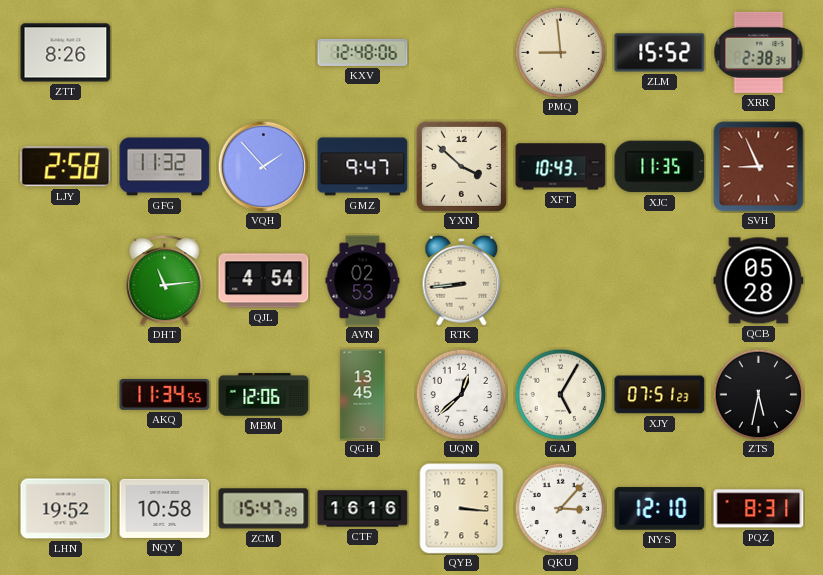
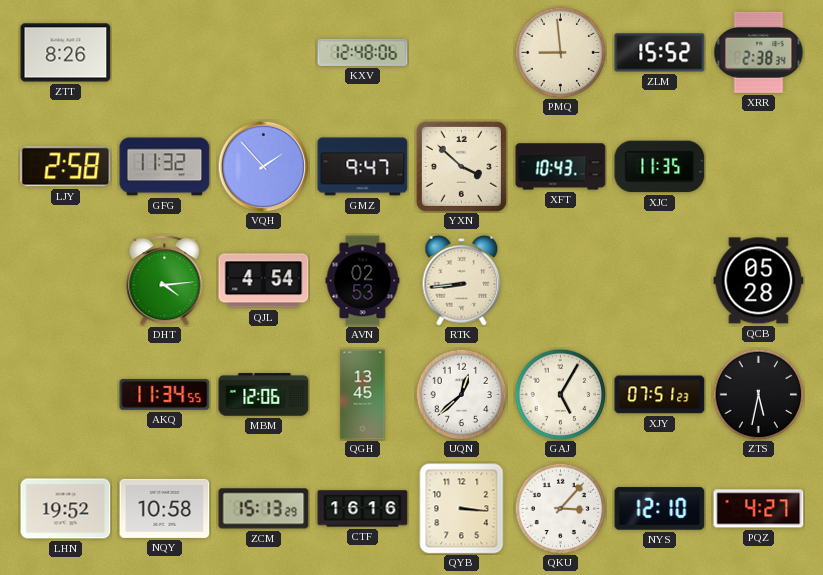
SVH: 8:56 -> none
DHT: 11:14 -> 4:14
ZCM: 15:47 -> 15:13
PQZ: 8:31 -> 4:27
